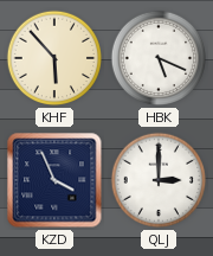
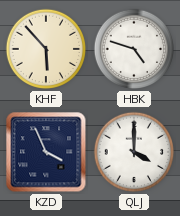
HBK: 5:19 -> 4:48
QLJ: 3:00 -> 4:00
